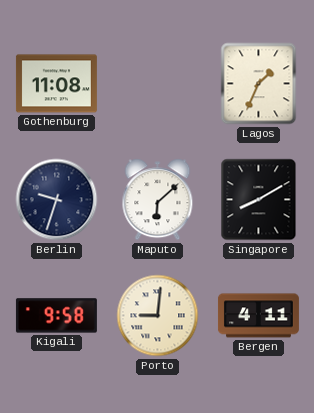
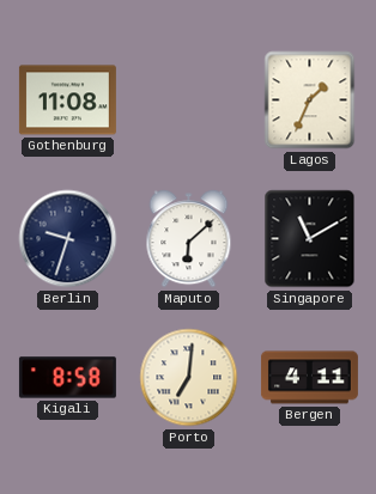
Singapore: 8:10 -> 11:10
Kigali: 9:58 -> 8:58
Porto: 9:01 -> 7:01
